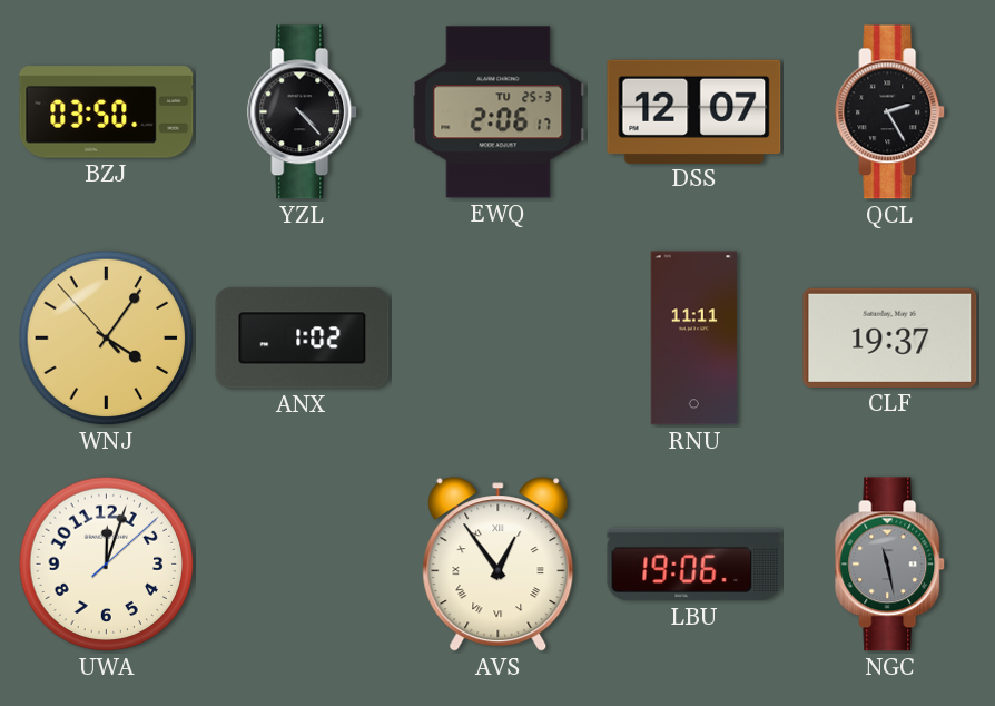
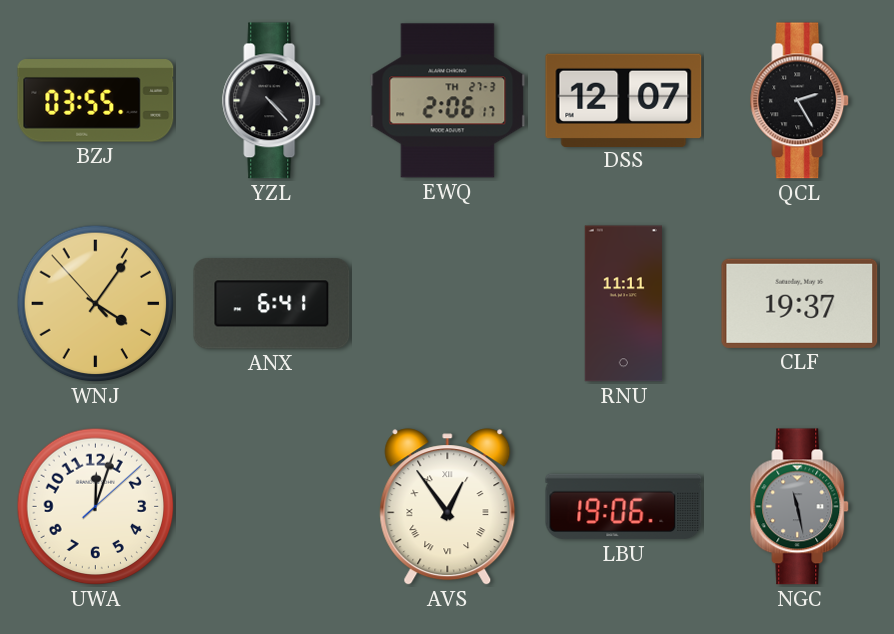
BZJ: 03:50 -> 03:55
EWQ date: TU 25-3 -> TH 27-3
ANX: 1:02 -> 6:41
